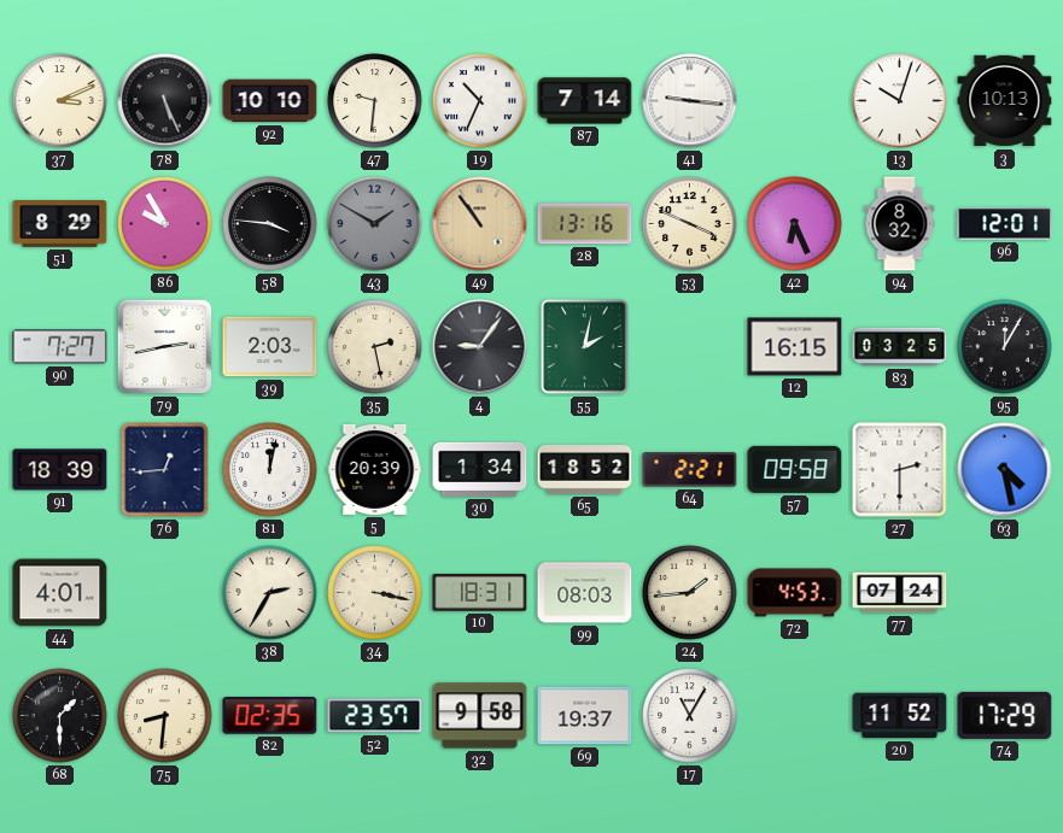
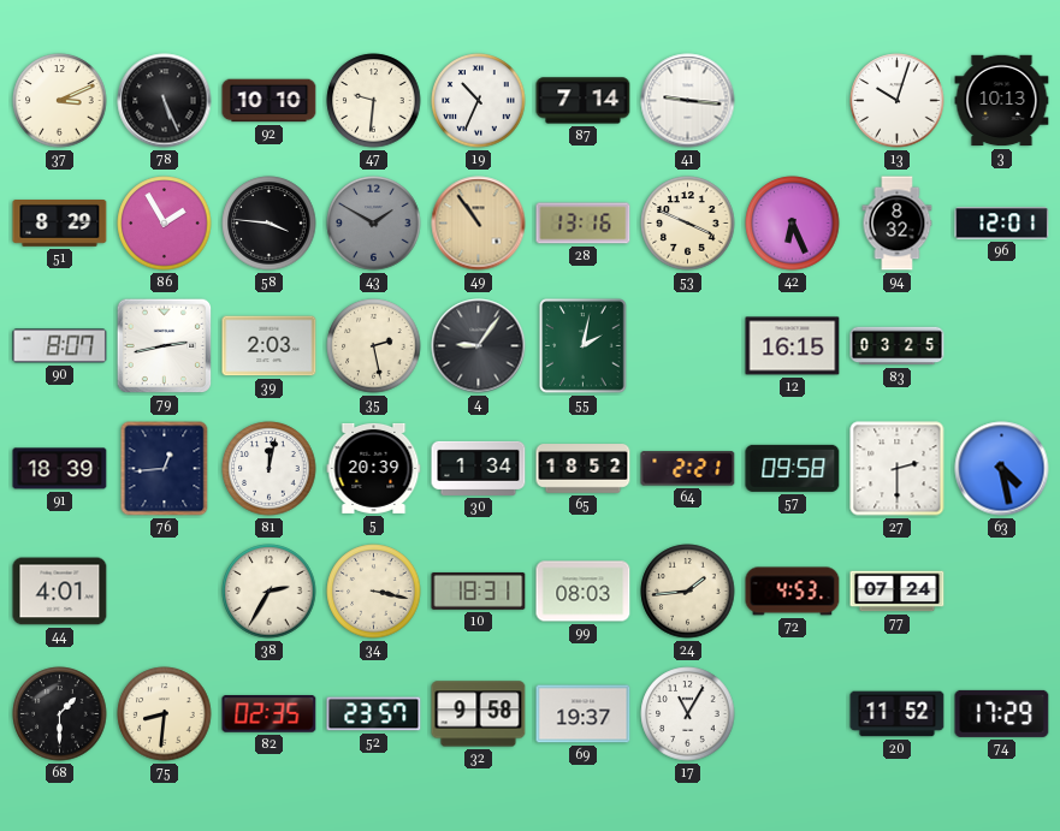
86: 9:55 -> 1:55
90: 7:27 -> 8:07
95: 12:05 -> none
